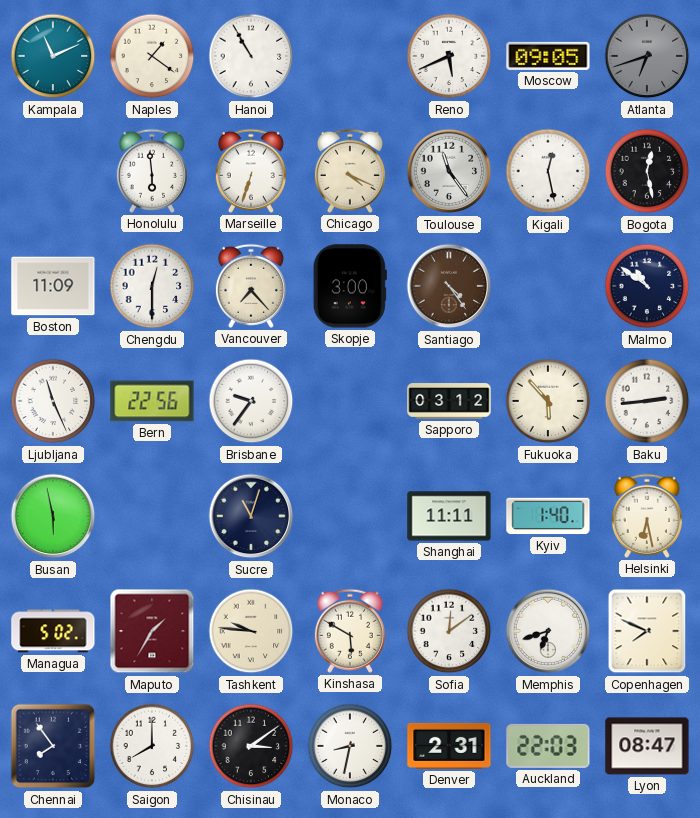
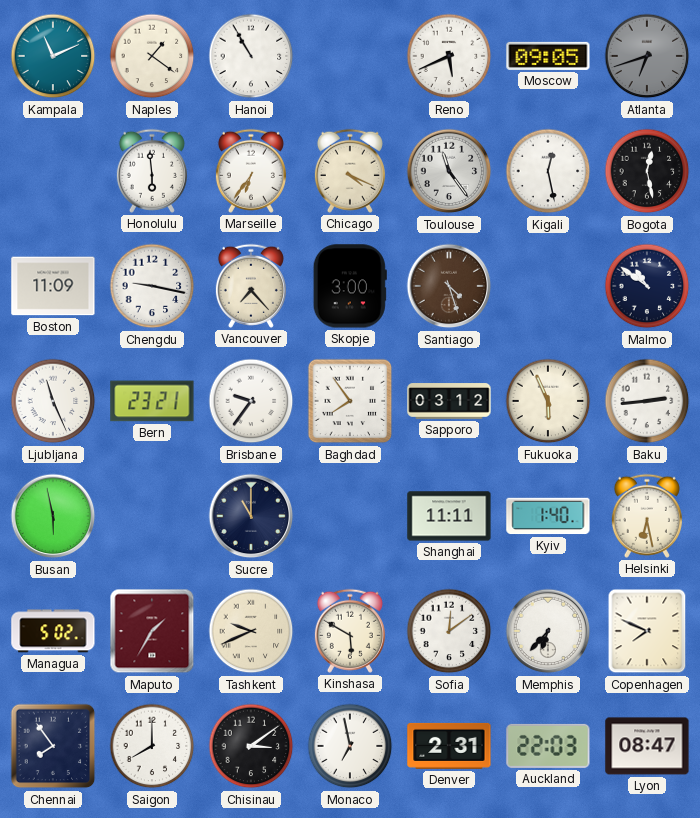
Marseille: 6:33 -> 6:36
Chengdu: 12:30 -> 9:17
Santiago: 4:24 -> 4:27
Bern: 22:56 -> 23:21
Baghdad: none -> 7:54
Fukuoka: 5:53 -> 5:56
Sucre: 11:03 -> 11:00
Tashkent: 9:46 -> 9:41
Memphis: 6:42 -> 6:37
Monaco: 8:32 -> 6:58
